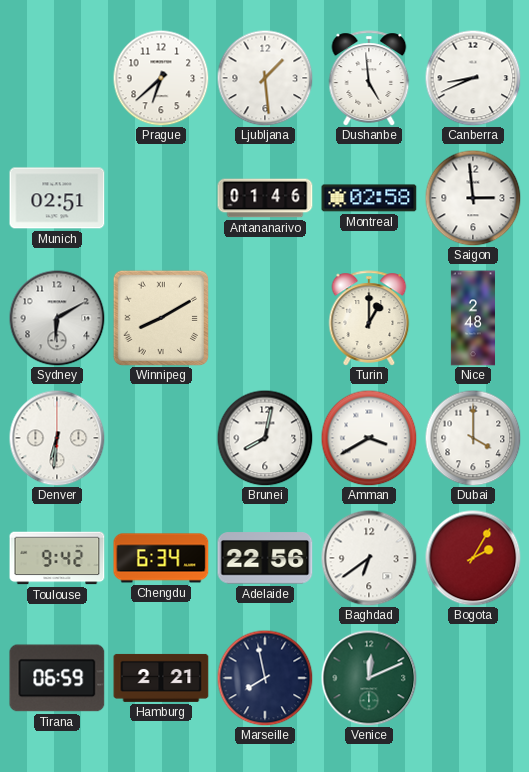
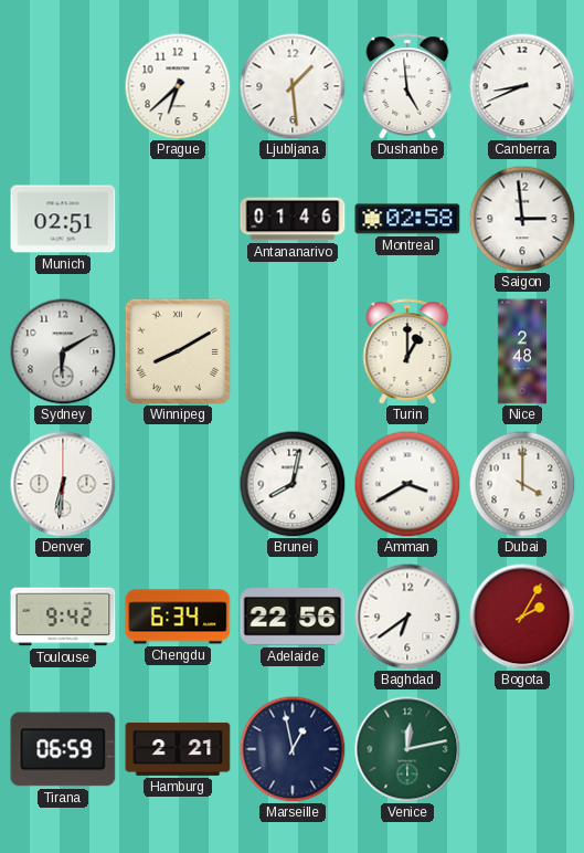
Marseille: 7:58 -> 12:58
Venice: 12:11 -> 12:13
